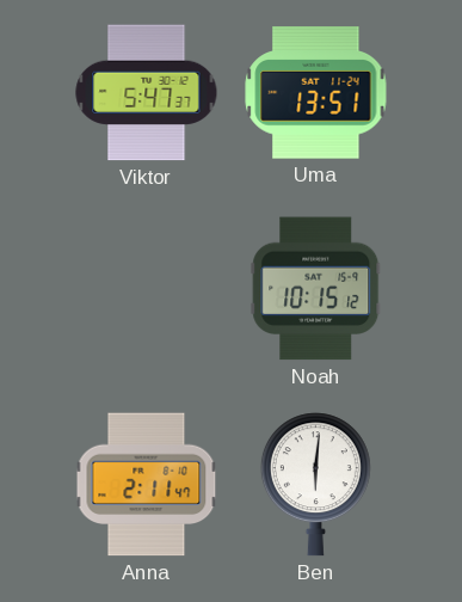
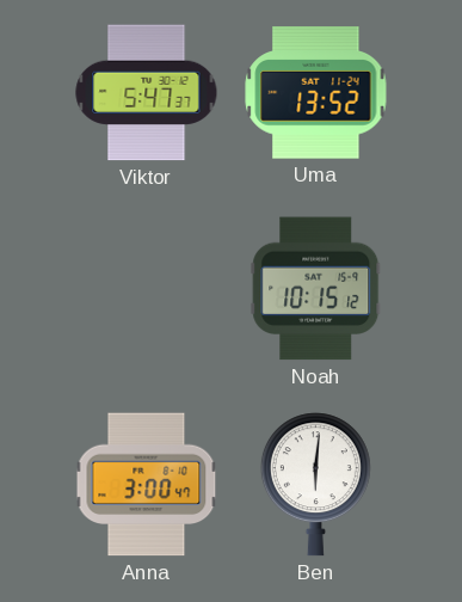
Uma: 13:51 -> 13:52
Anna: 2:11 -> 3:00
